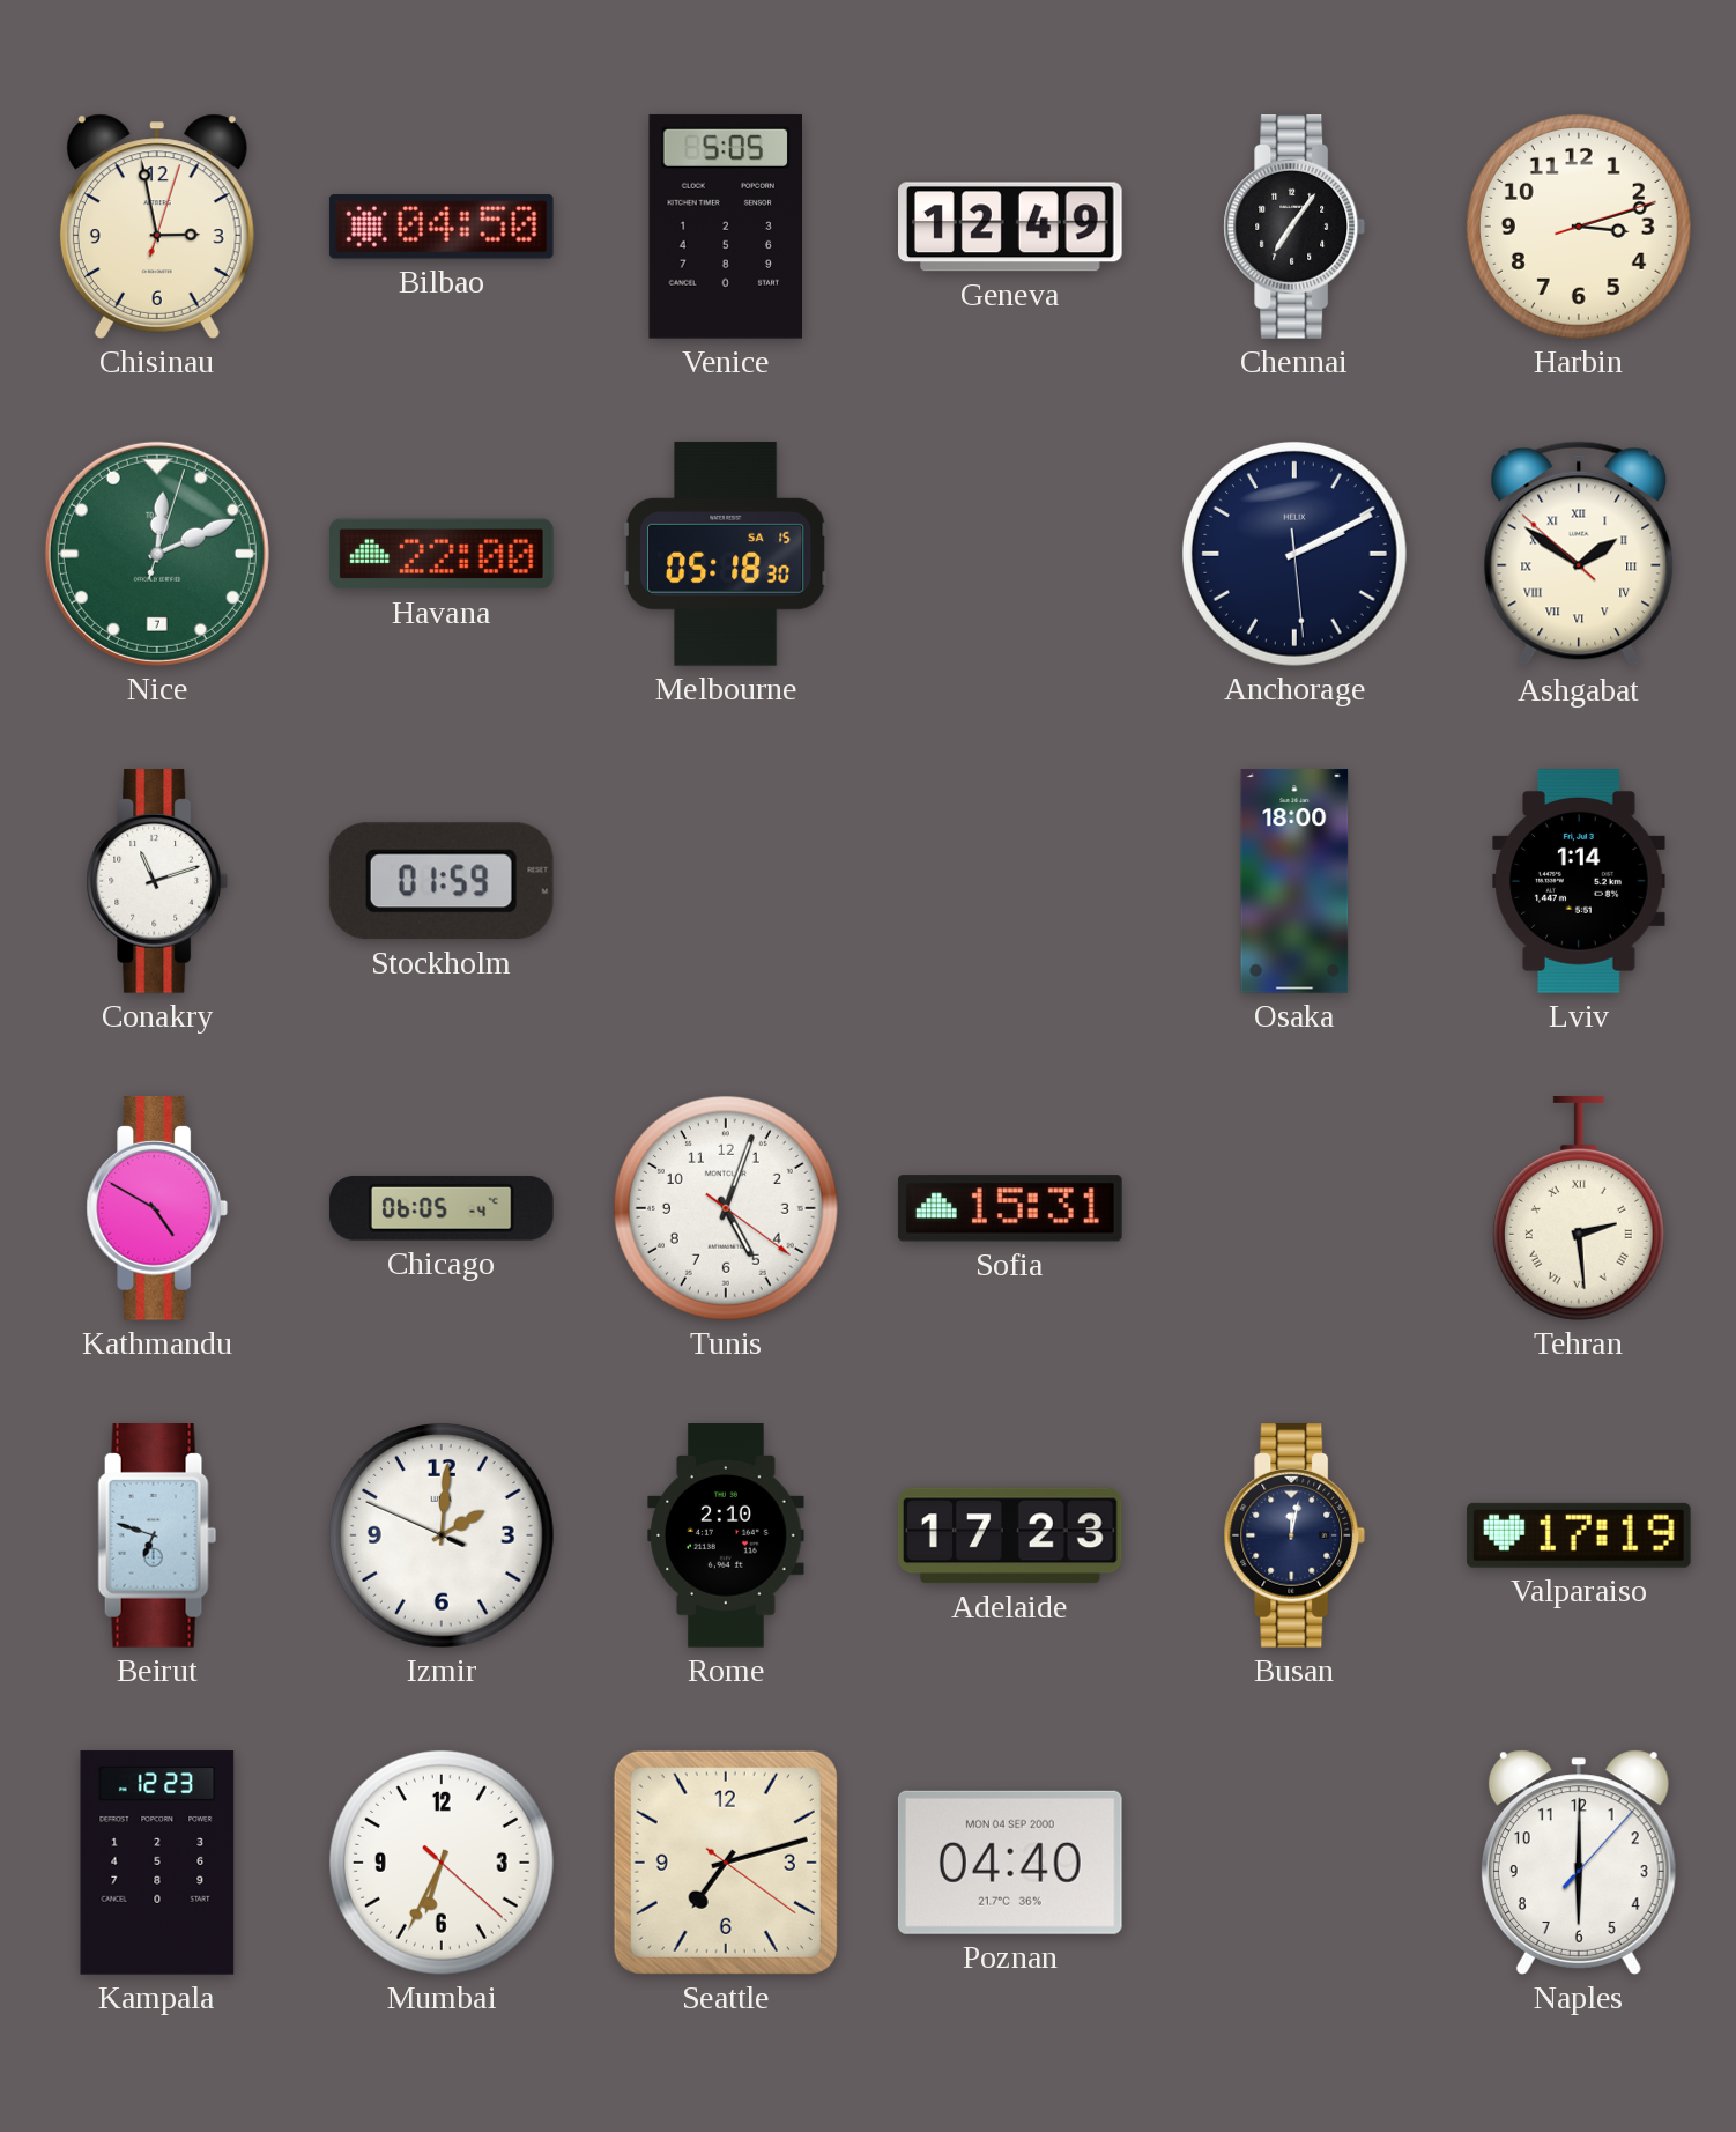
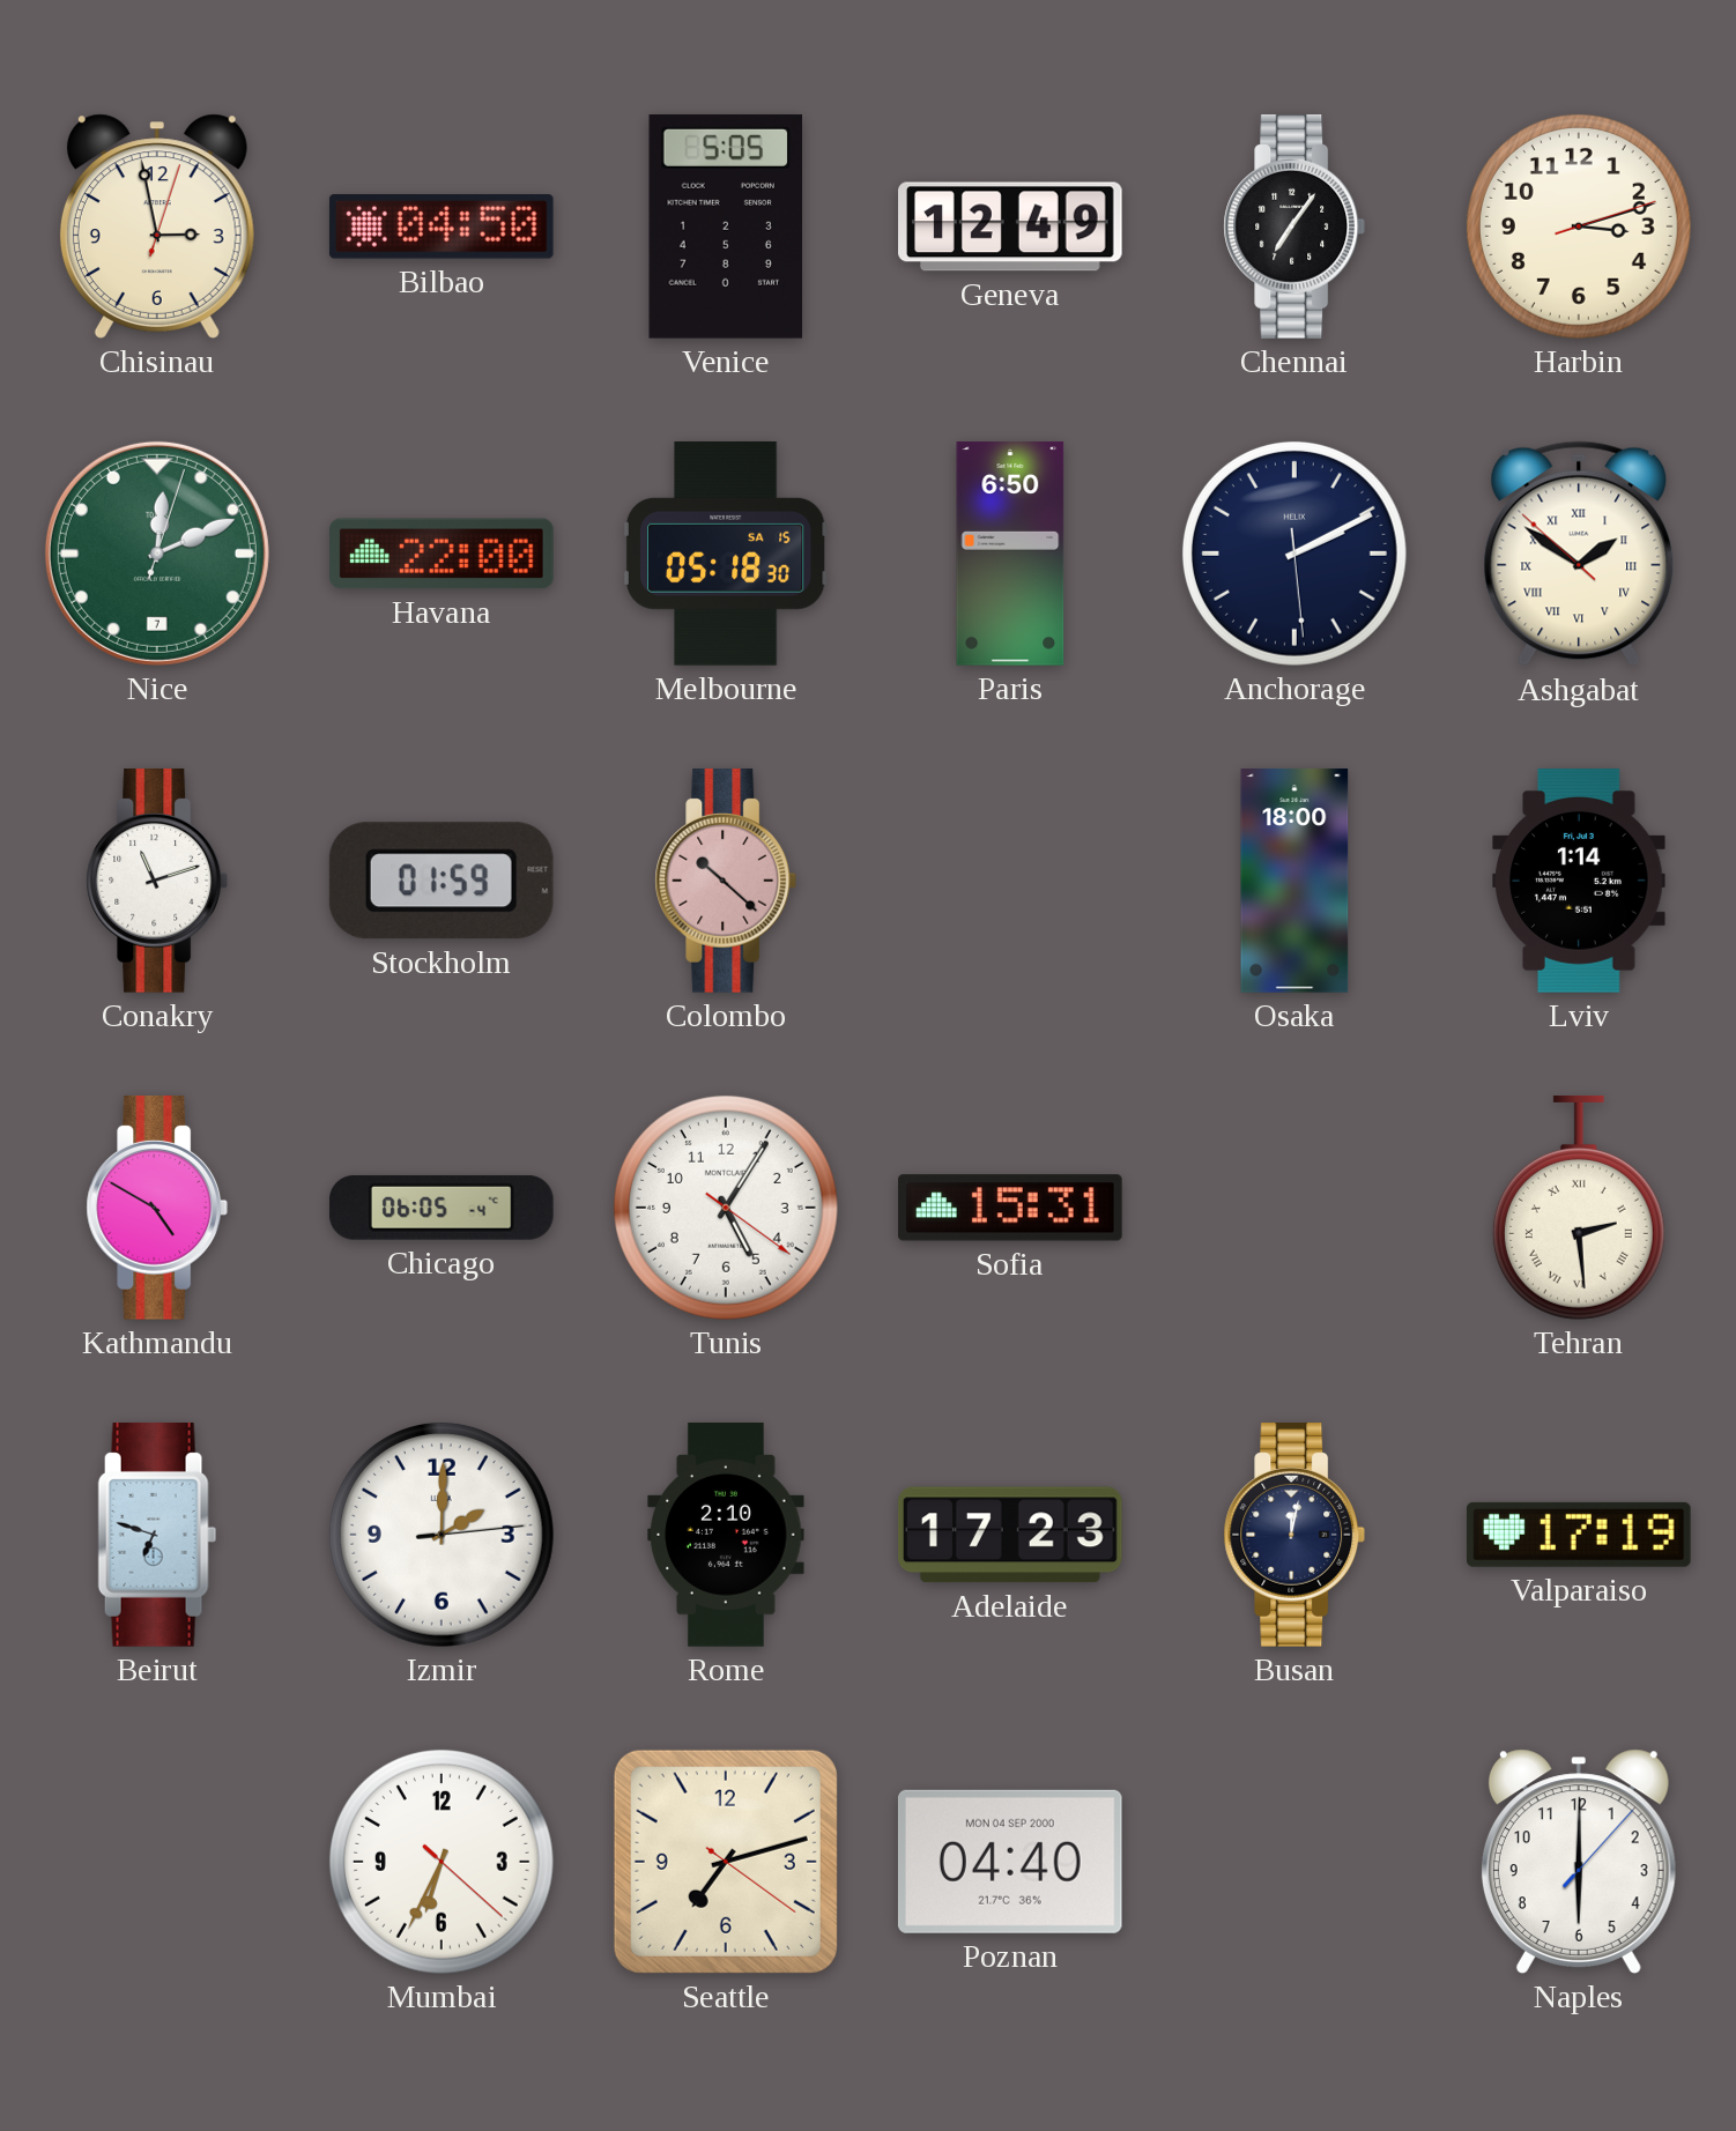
Paris: none -> 6:50
Colombo: none -> 10:22
Tunis: 5:03 -> 5:05
Izmir: 2:00:49 -> 2:00:14
Kampala: 12:23 -> none
